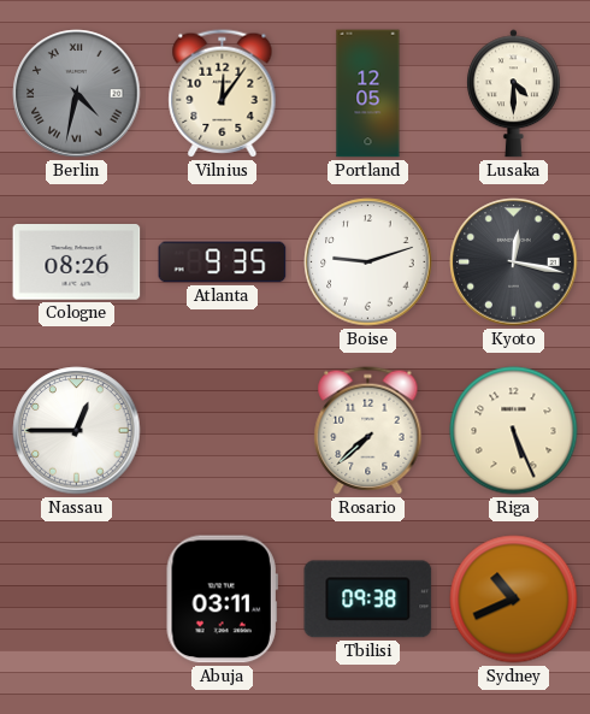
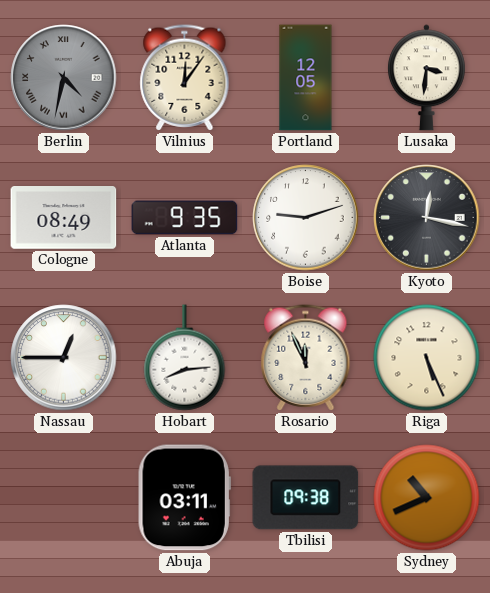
Lusaka: 4:30 -> 3:31
Cologne: 08:26 -> 08:49
Hobart: none -> 8:14
Rosario: 7:38 -> 11:56
